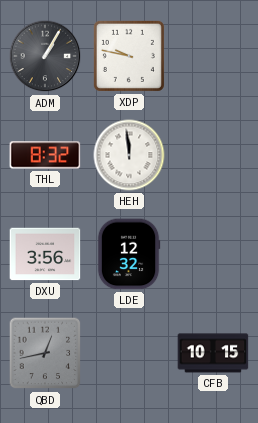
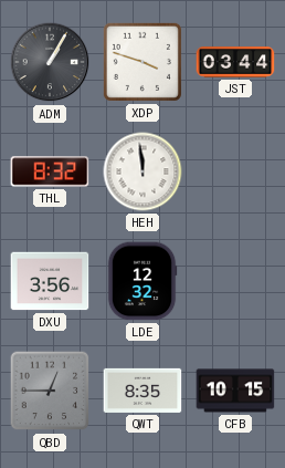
XDP: 9:47 -> 3:48
JST: none -> 03:44
QBD: 12:43 -> 12:45
QWT: none -> 8:35
